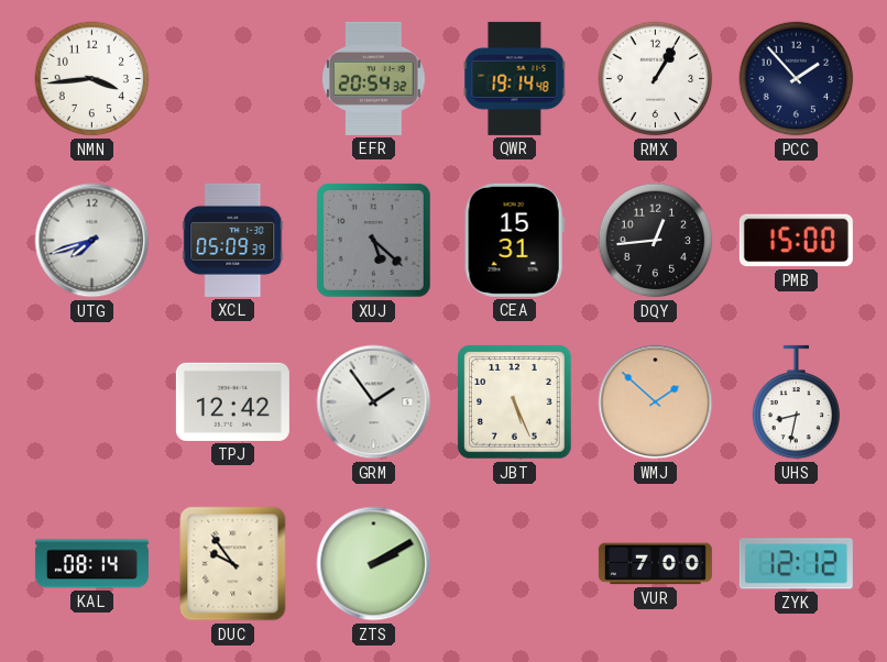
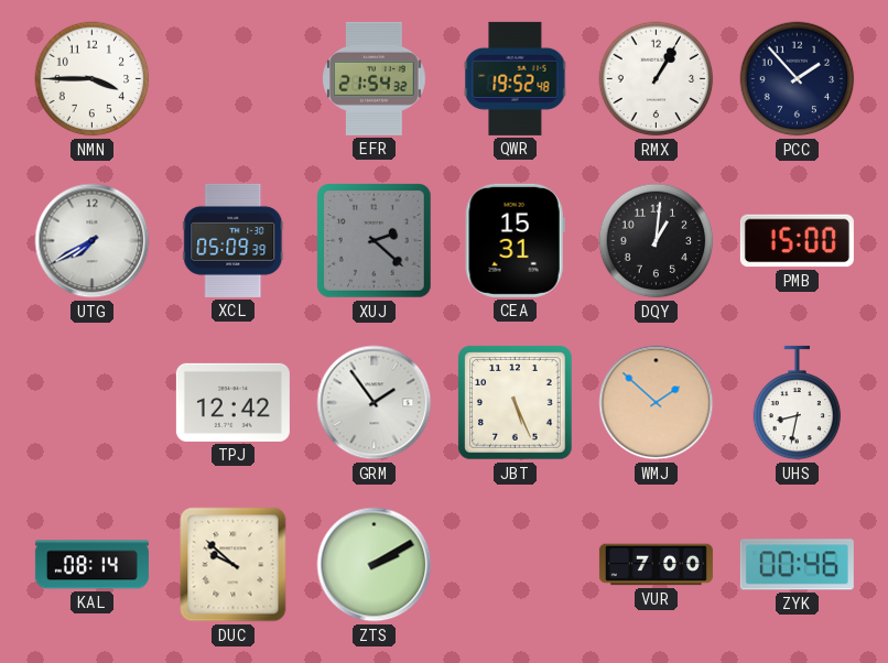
NMN: 3:44 -> 3:45
EFR: 20:54 -> 21:54
QWR: 19:14 -> 19:52
UTG: 7:42 -> 7:40
XUJ: 5:22 -> 2:22
DQY: 12:44 -> 1:01
DUC: 9:54 -> 9:52
ZYK: 12:12 -> 00:46
